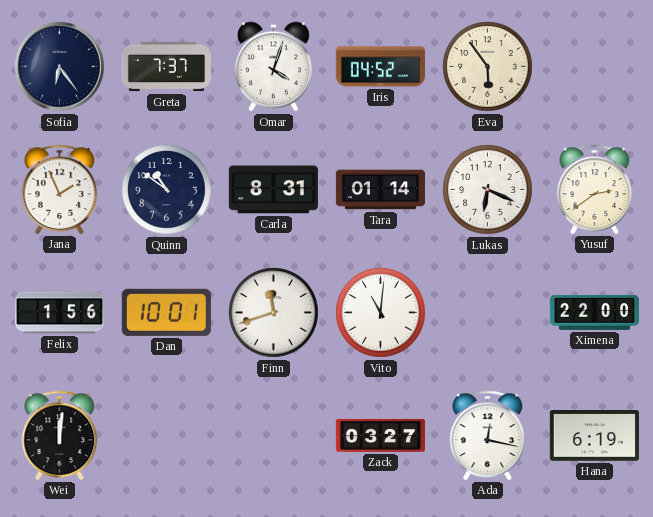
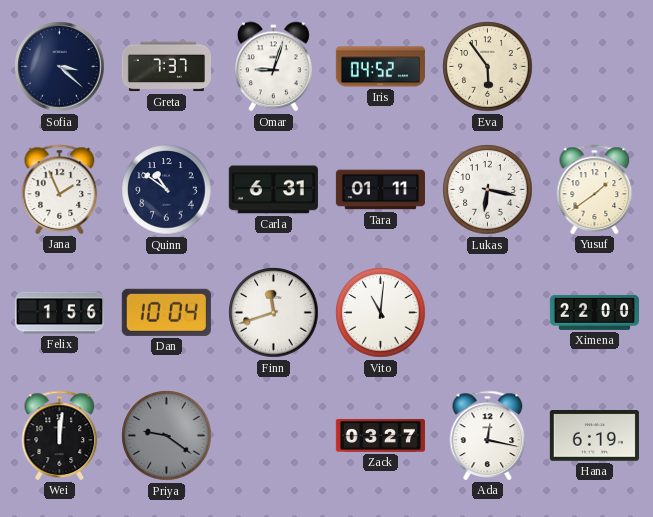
Sofia: 6:24 -> 3:22
Omar: 4:03 -> 9:03
Carla: 8:31 -> 6:31
Tara: 01:14 -> 01:11
Lukas: 6:19 -> 6:17
Yusuf: 2:39 -> 1:39
Dan: 10:01 -> 10:04
Priya: none -> 9:21
